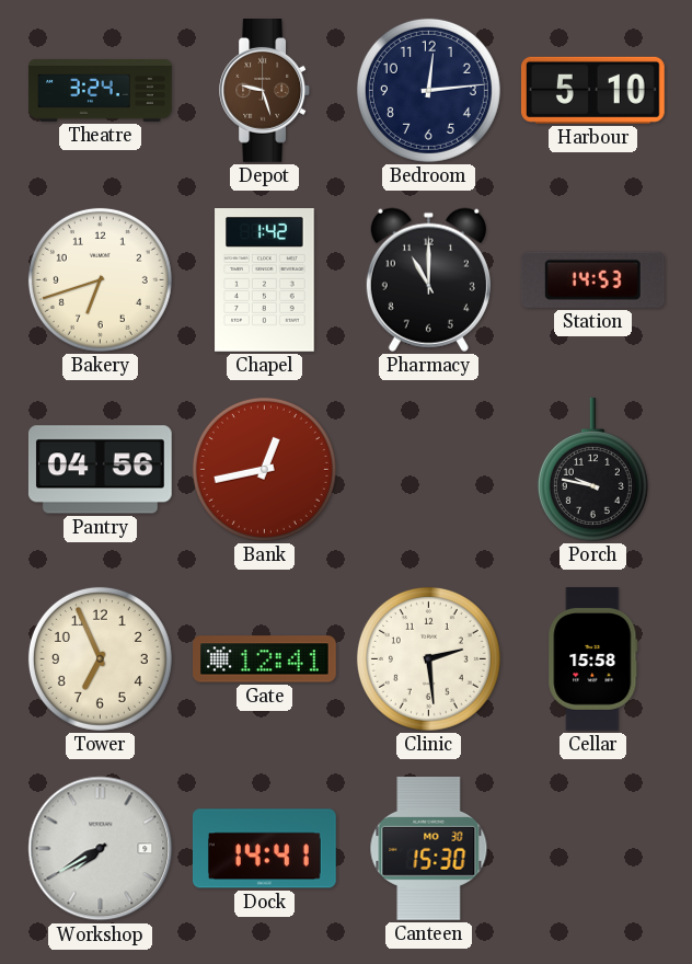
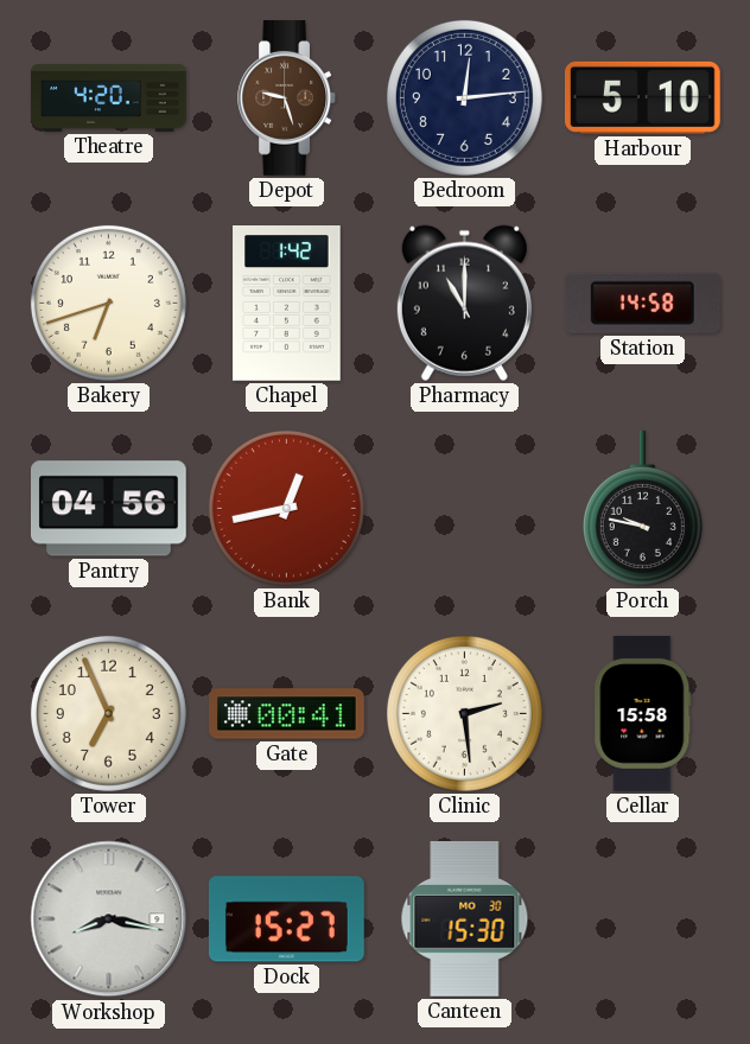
Theatre: 3:24 -> 4:20
Station: 14:53 -> 14:58
Gate: 12:41 -> 00:41
Workshop: 7:40 -> 8:17
Dock: 14:41 -> 15:27
